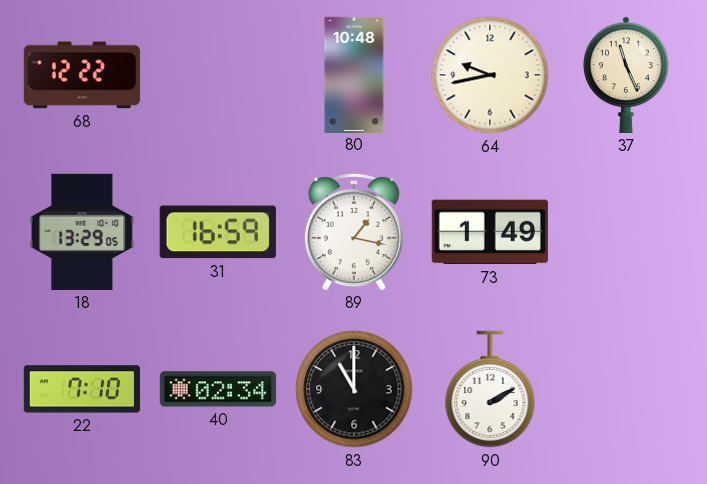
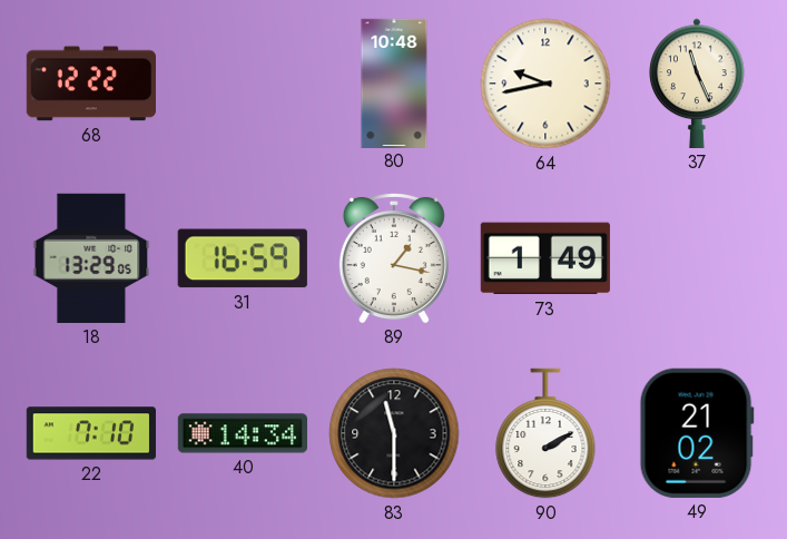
40: 02:34 -> 14:34
83: 11:00 -> 11:30
49: none -> 21:02
